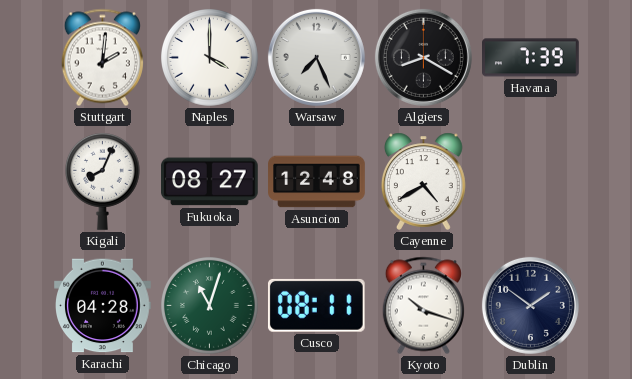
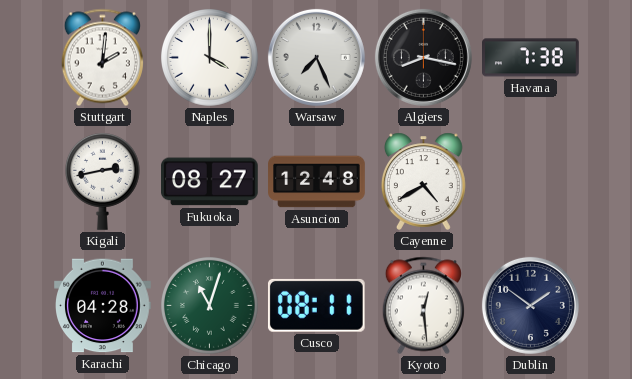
Algiers: 8:20 -> 8:17
Havana: 7:39 -> 7:38
Kigali: 8:04 -> 2:43
Kyoto: 10:18 -> 12:29
